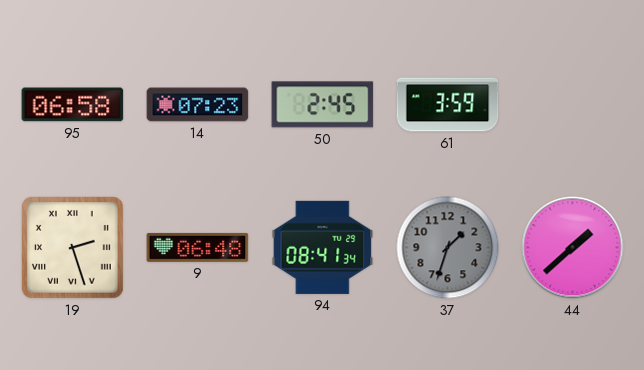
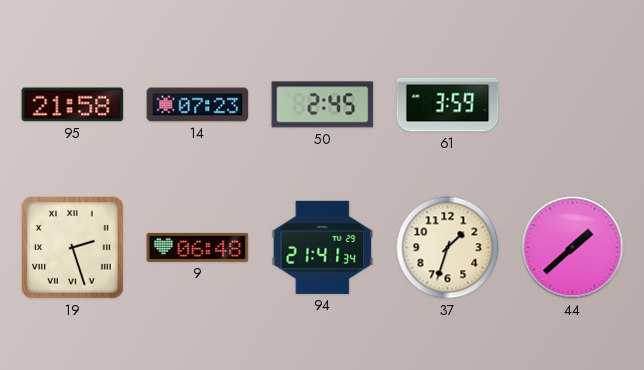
95: 06:58 -> 21:58
94: 08:41 -> 21:41
37 dial: grey -> cream
